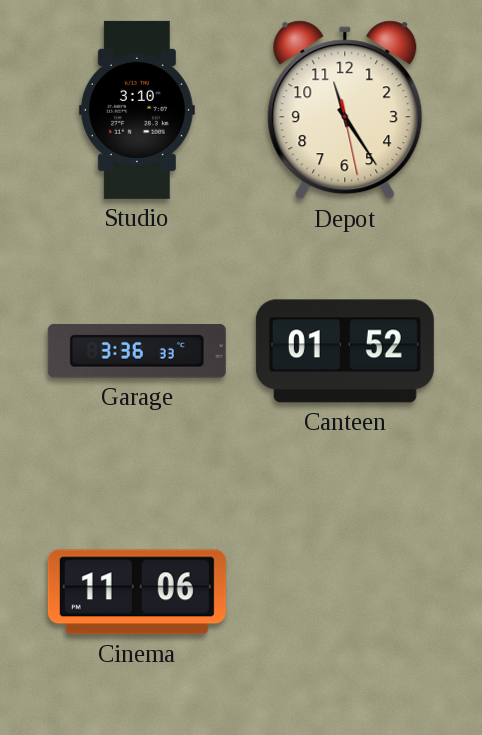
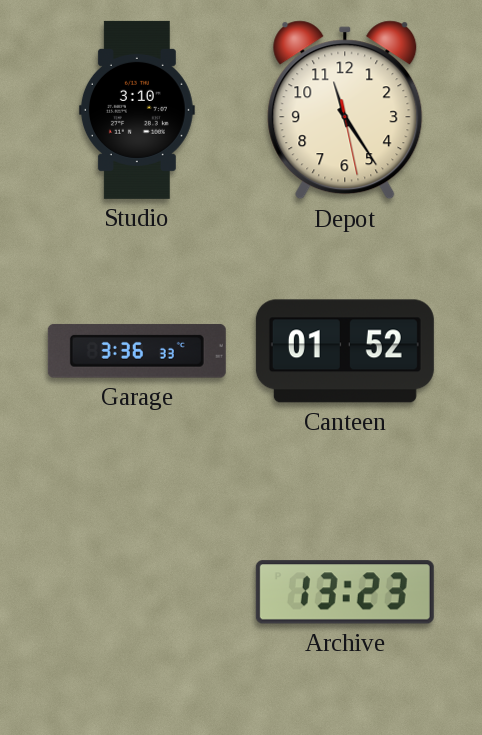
Cinema: 11:06 -> none
Archive: none -> 13:23
